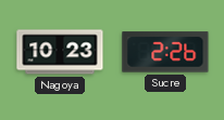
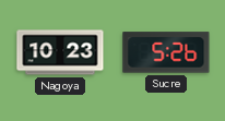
Sucre: 2:26 -> 5:26
